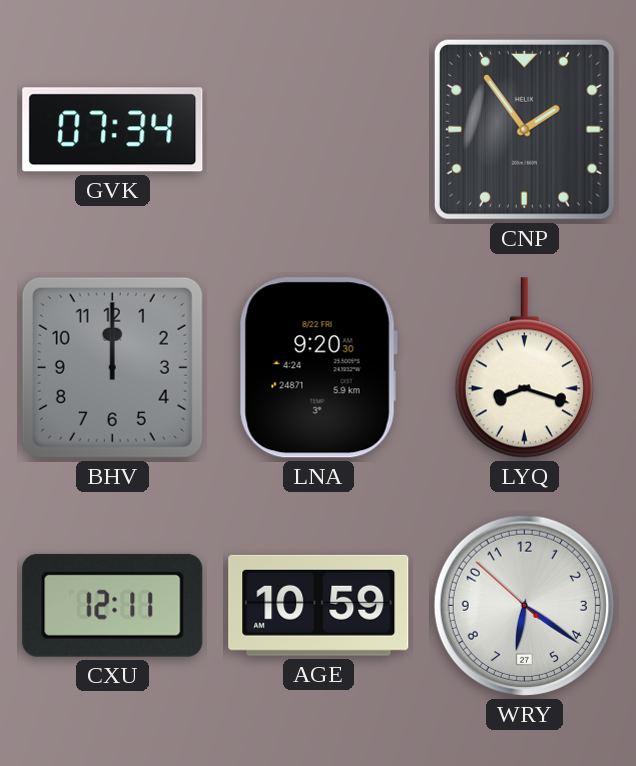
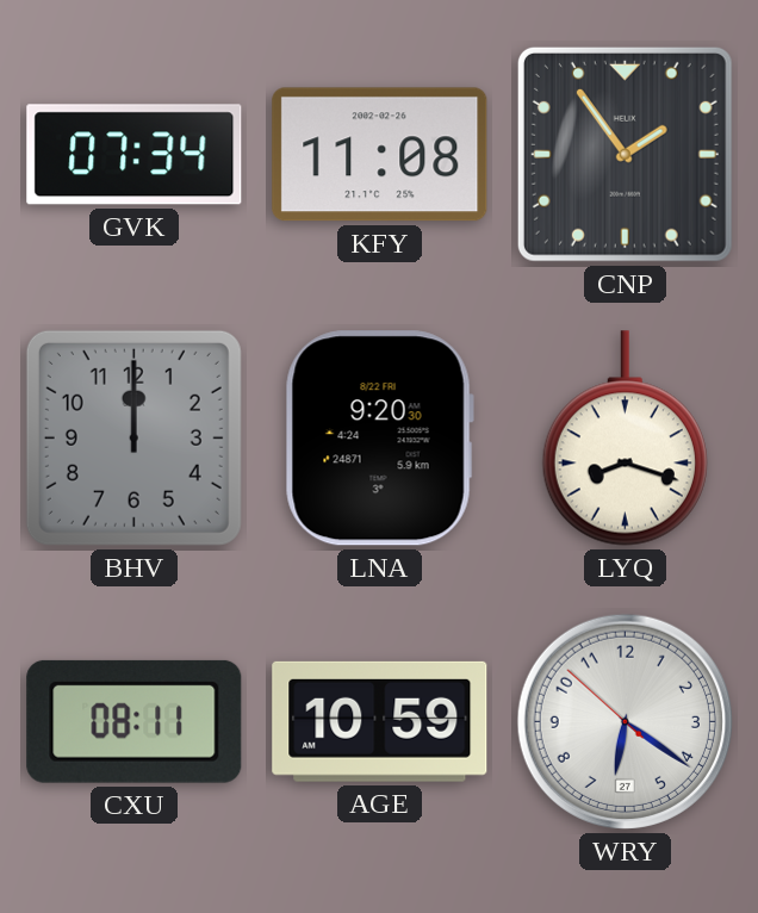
KFY: none -> 11:08
CXU: 12:11 -> 08:11
